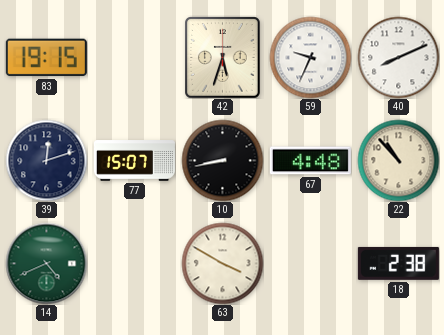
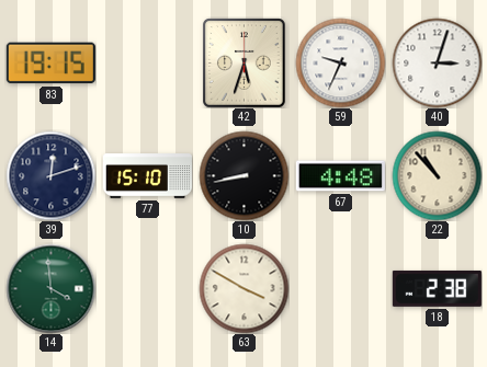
40: 8:11 -> 3:03
77: 15:07 -> 15:10
14: 4:41 -> 3:59
